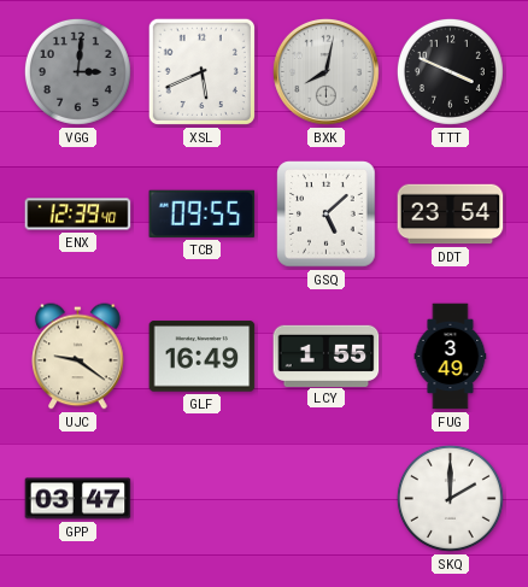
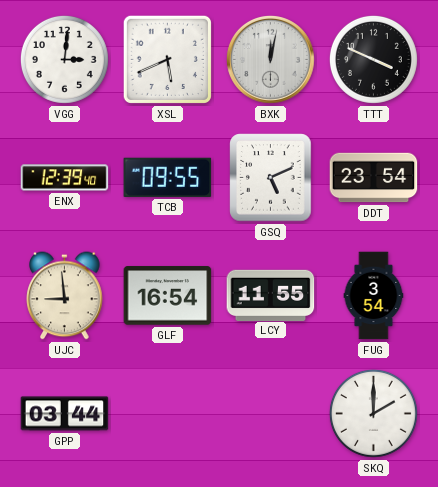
VGG dial: grey -> white
BXK: 8:02 -> 12:02
GSQ: 5:08 -> 5:11
UJC: 9:21 -> 8:59
GLF: 16:49 -> 16:54
LCY: 1:55 -> 11:55
FUG: 3:49 -> 3:54
GPP: 03:47 -> 03:44
